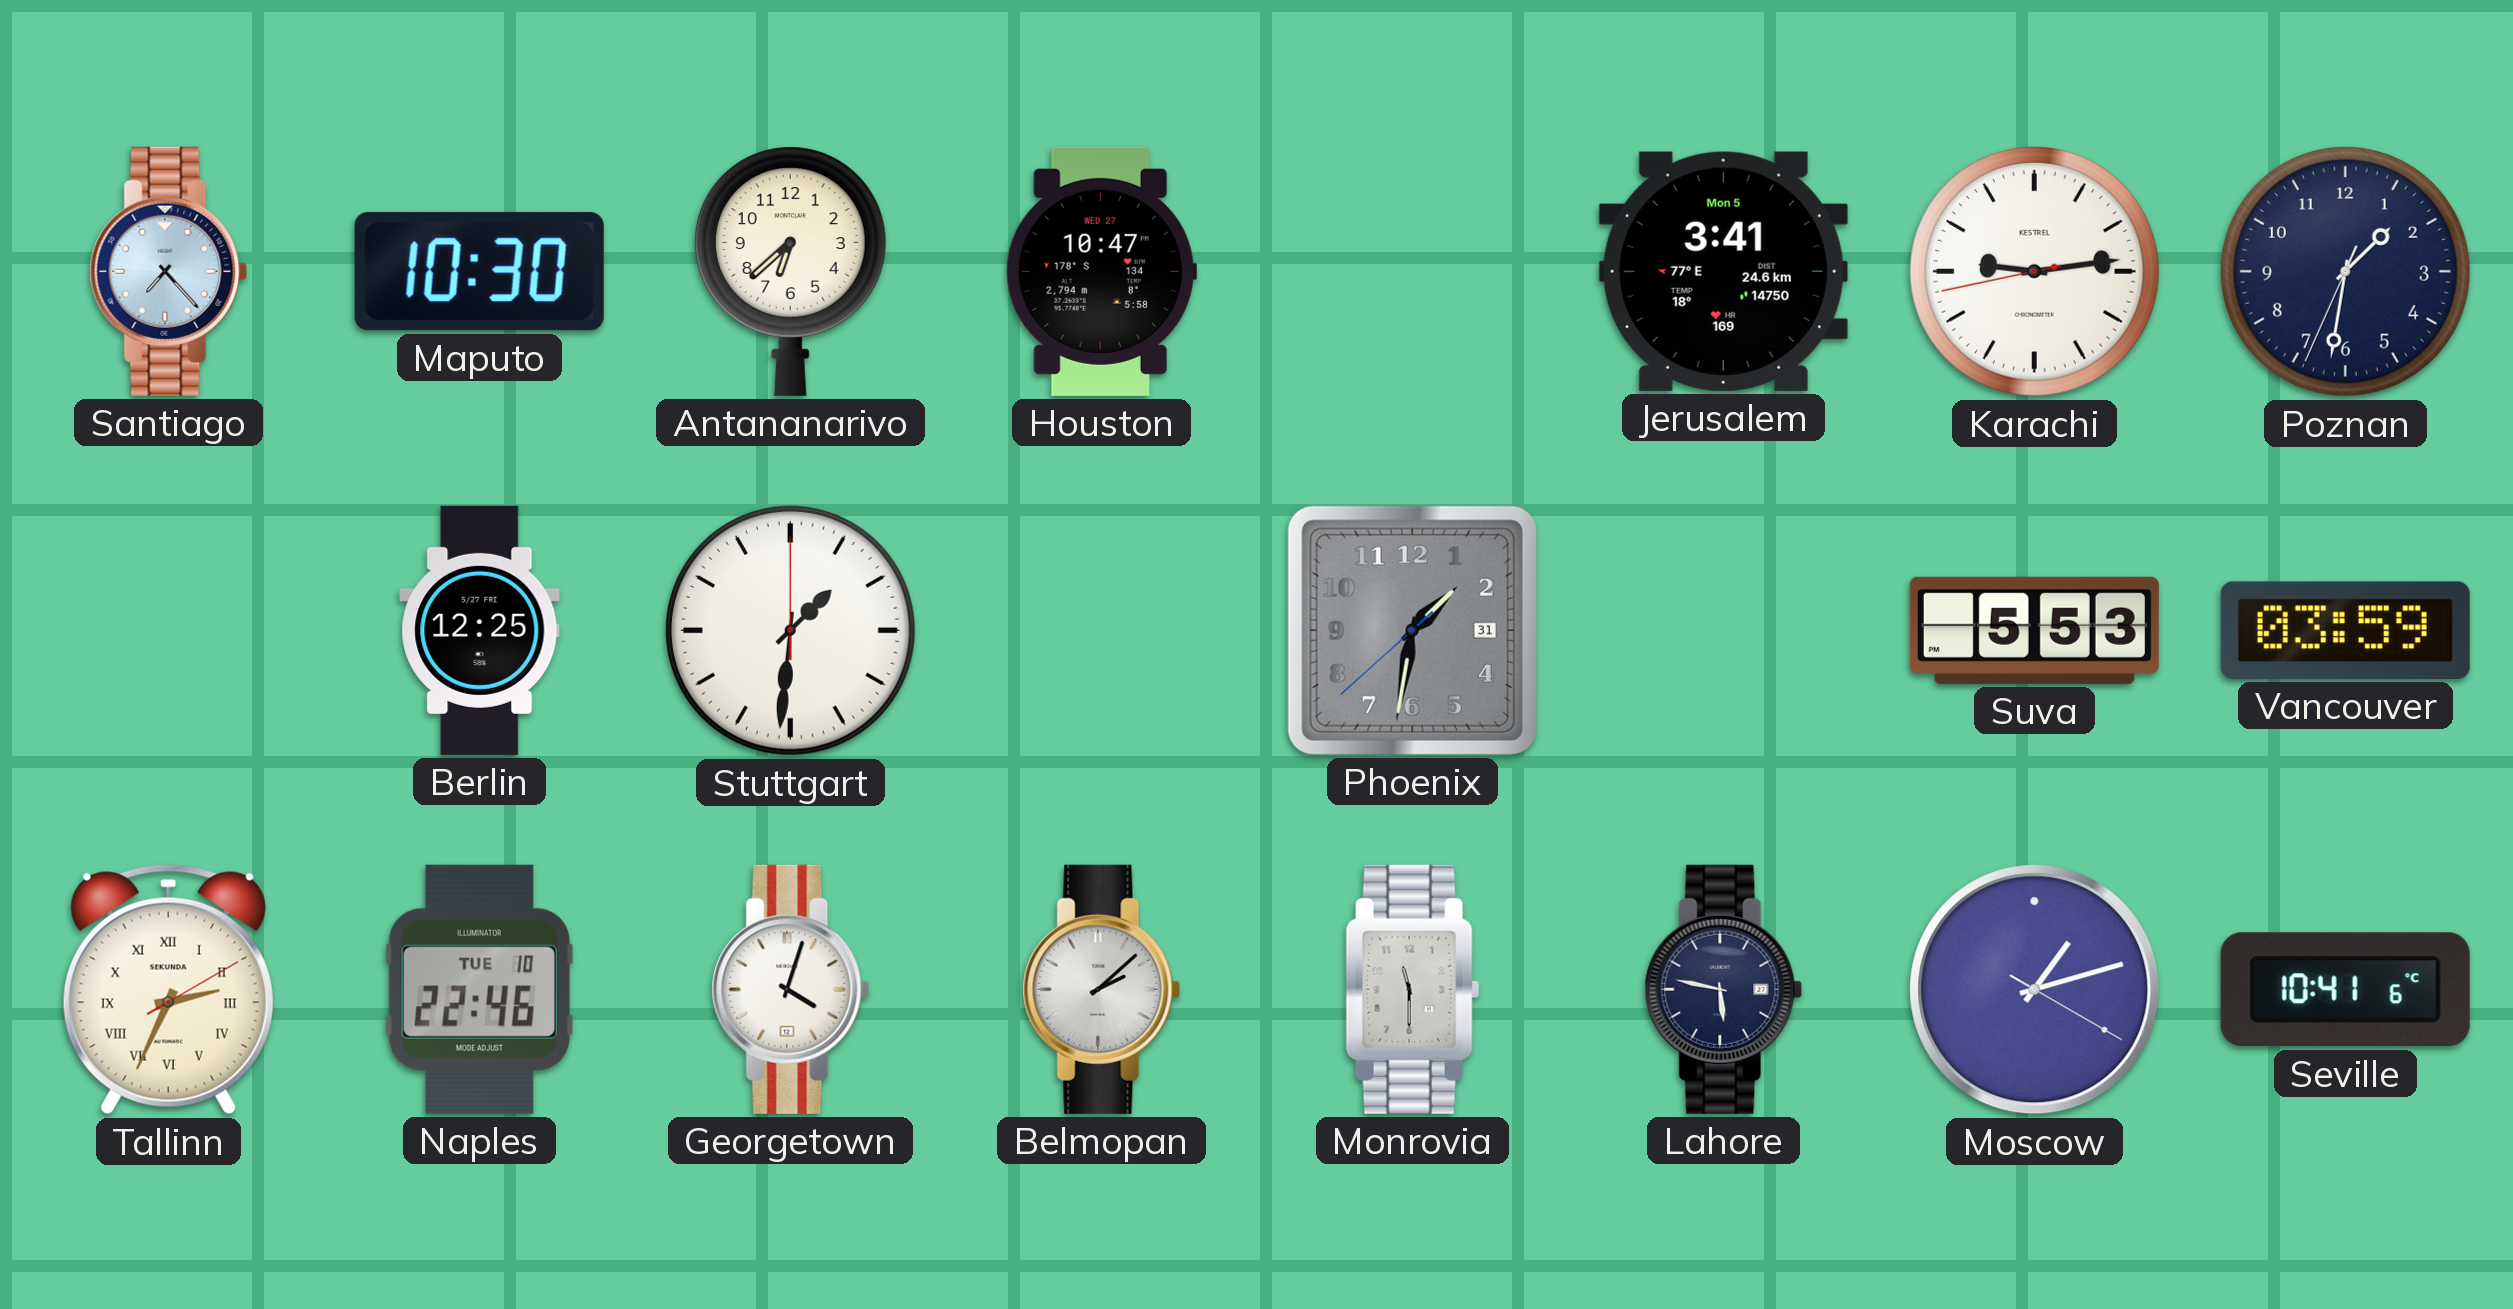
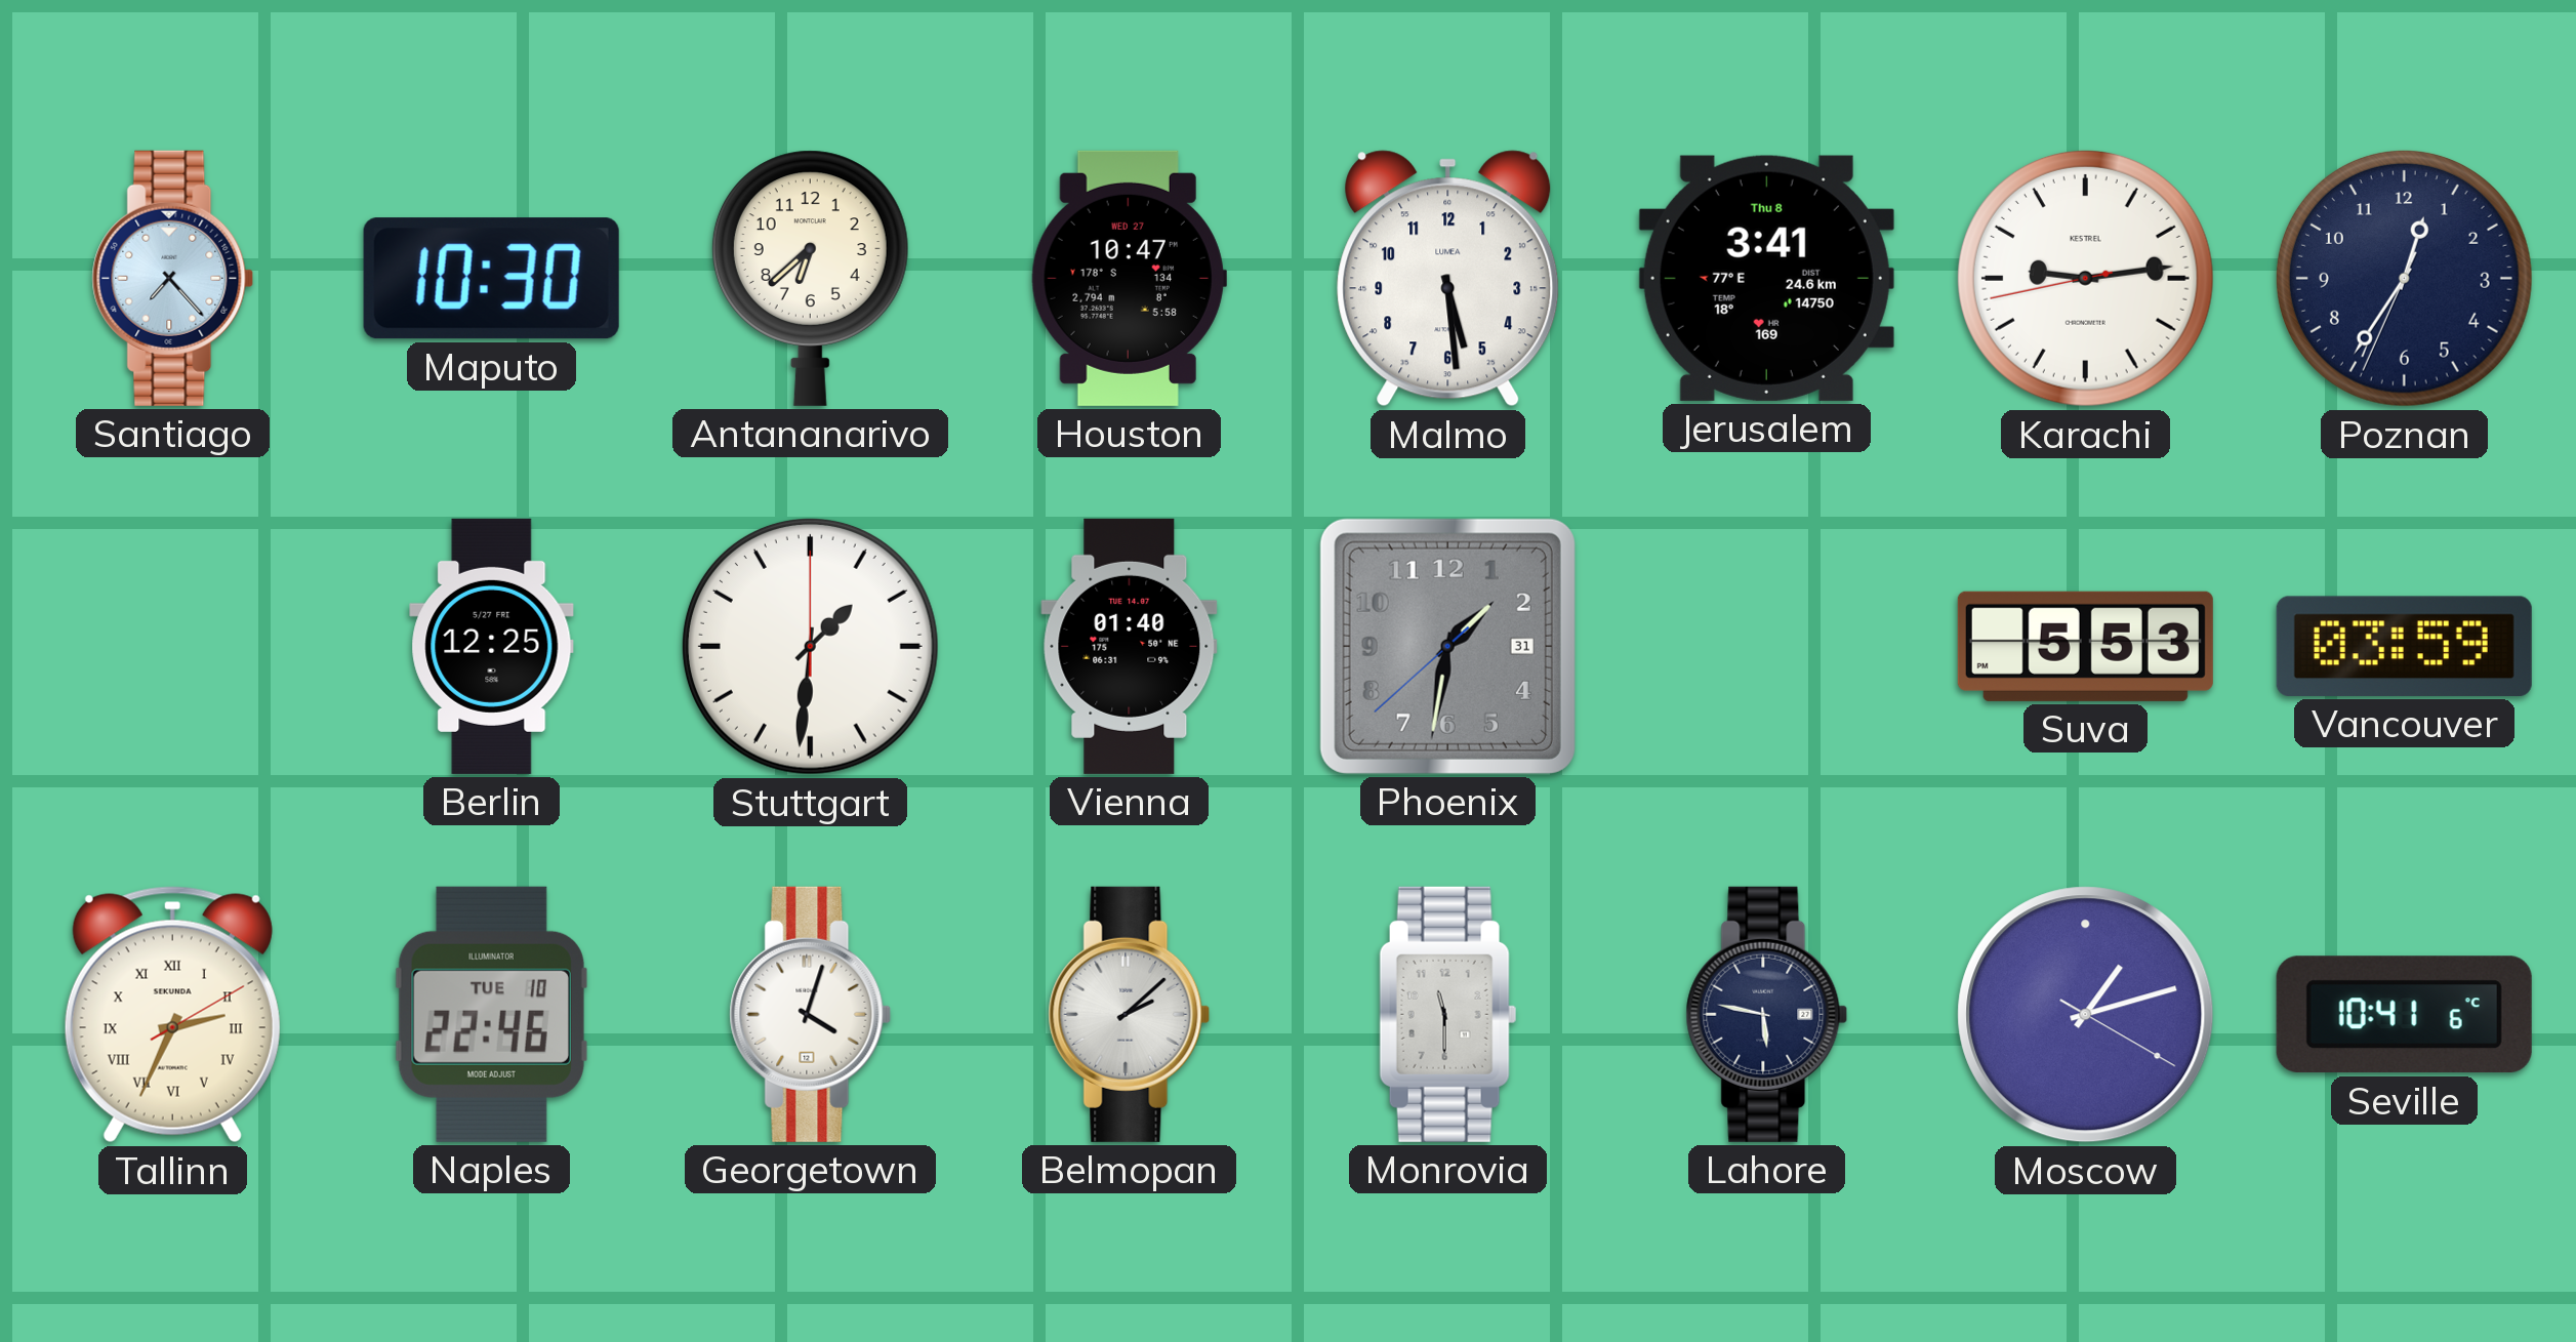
Malmo: none -> 5:29
Jerusalem date: Mon 5 -> Thu 8
Poznan: 1:31 -> 12:35
Vienna: none -> 01:40
